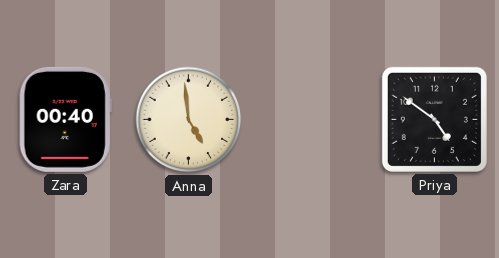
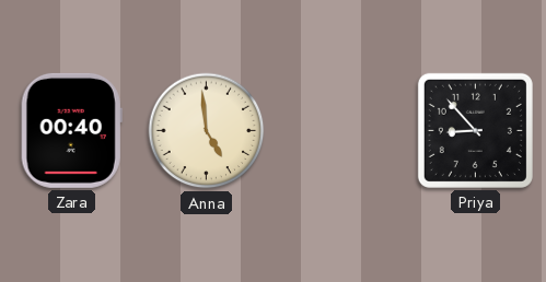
Priya: 4:51 -> 8:53
